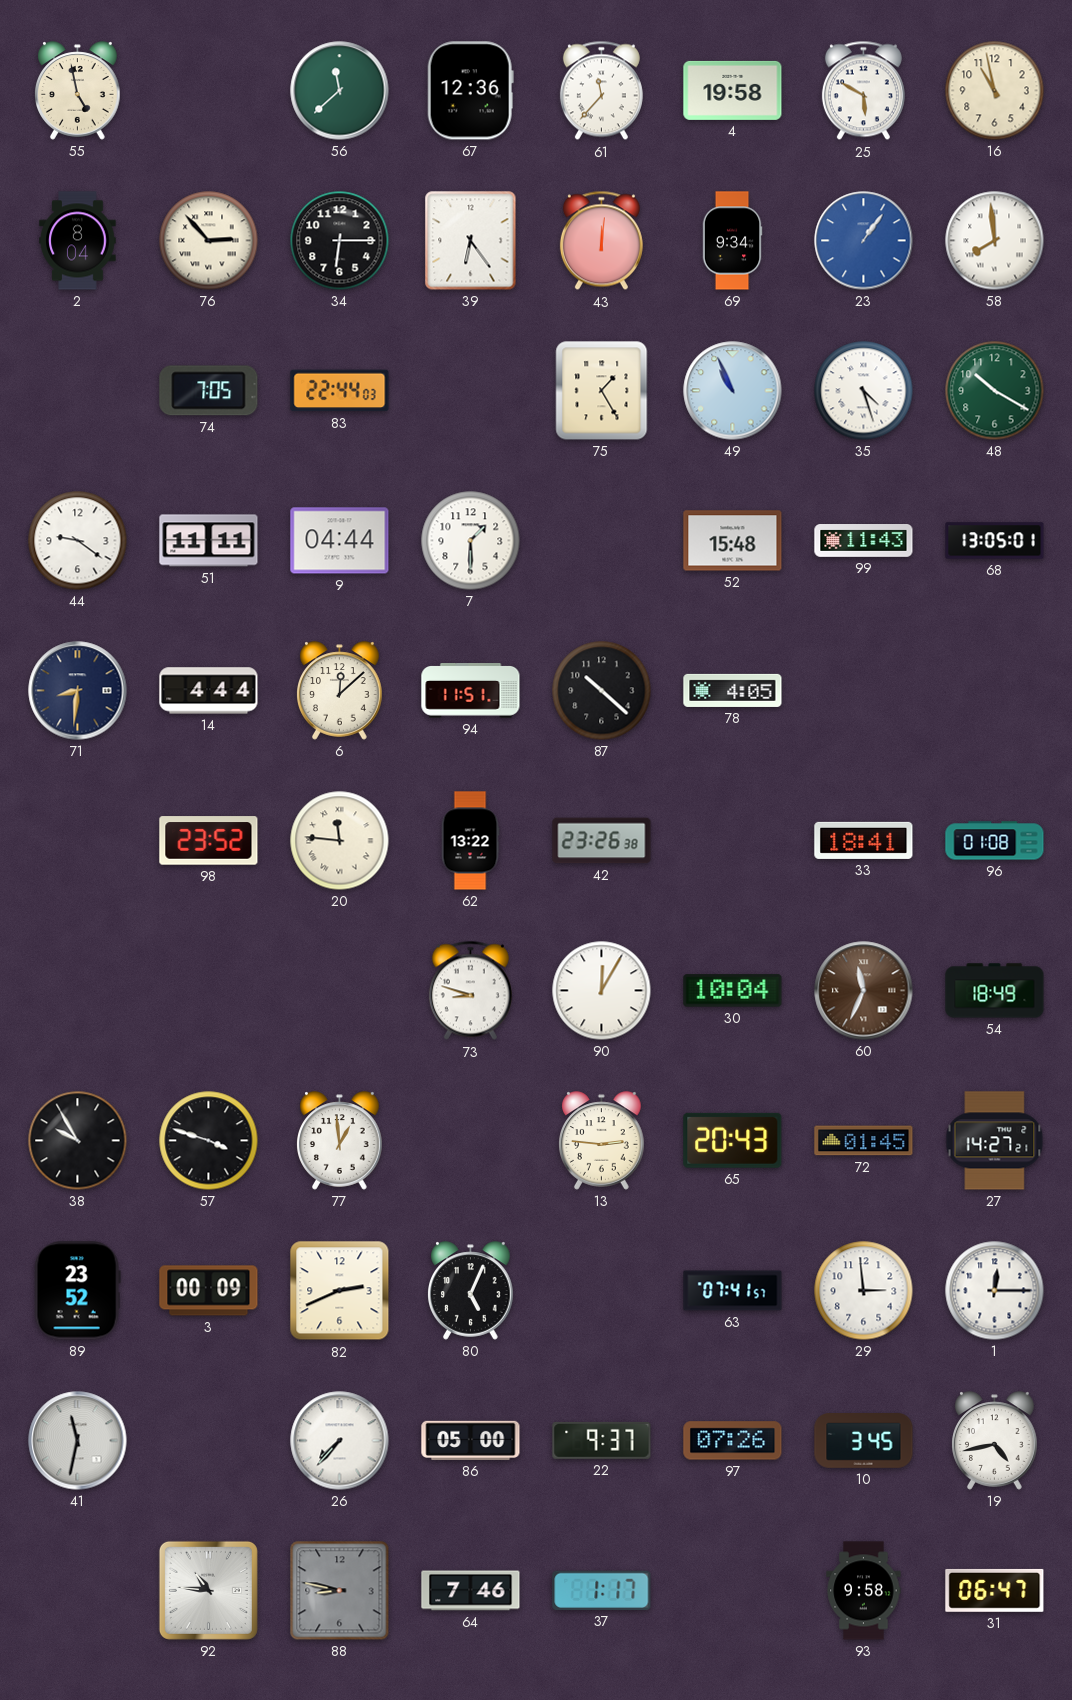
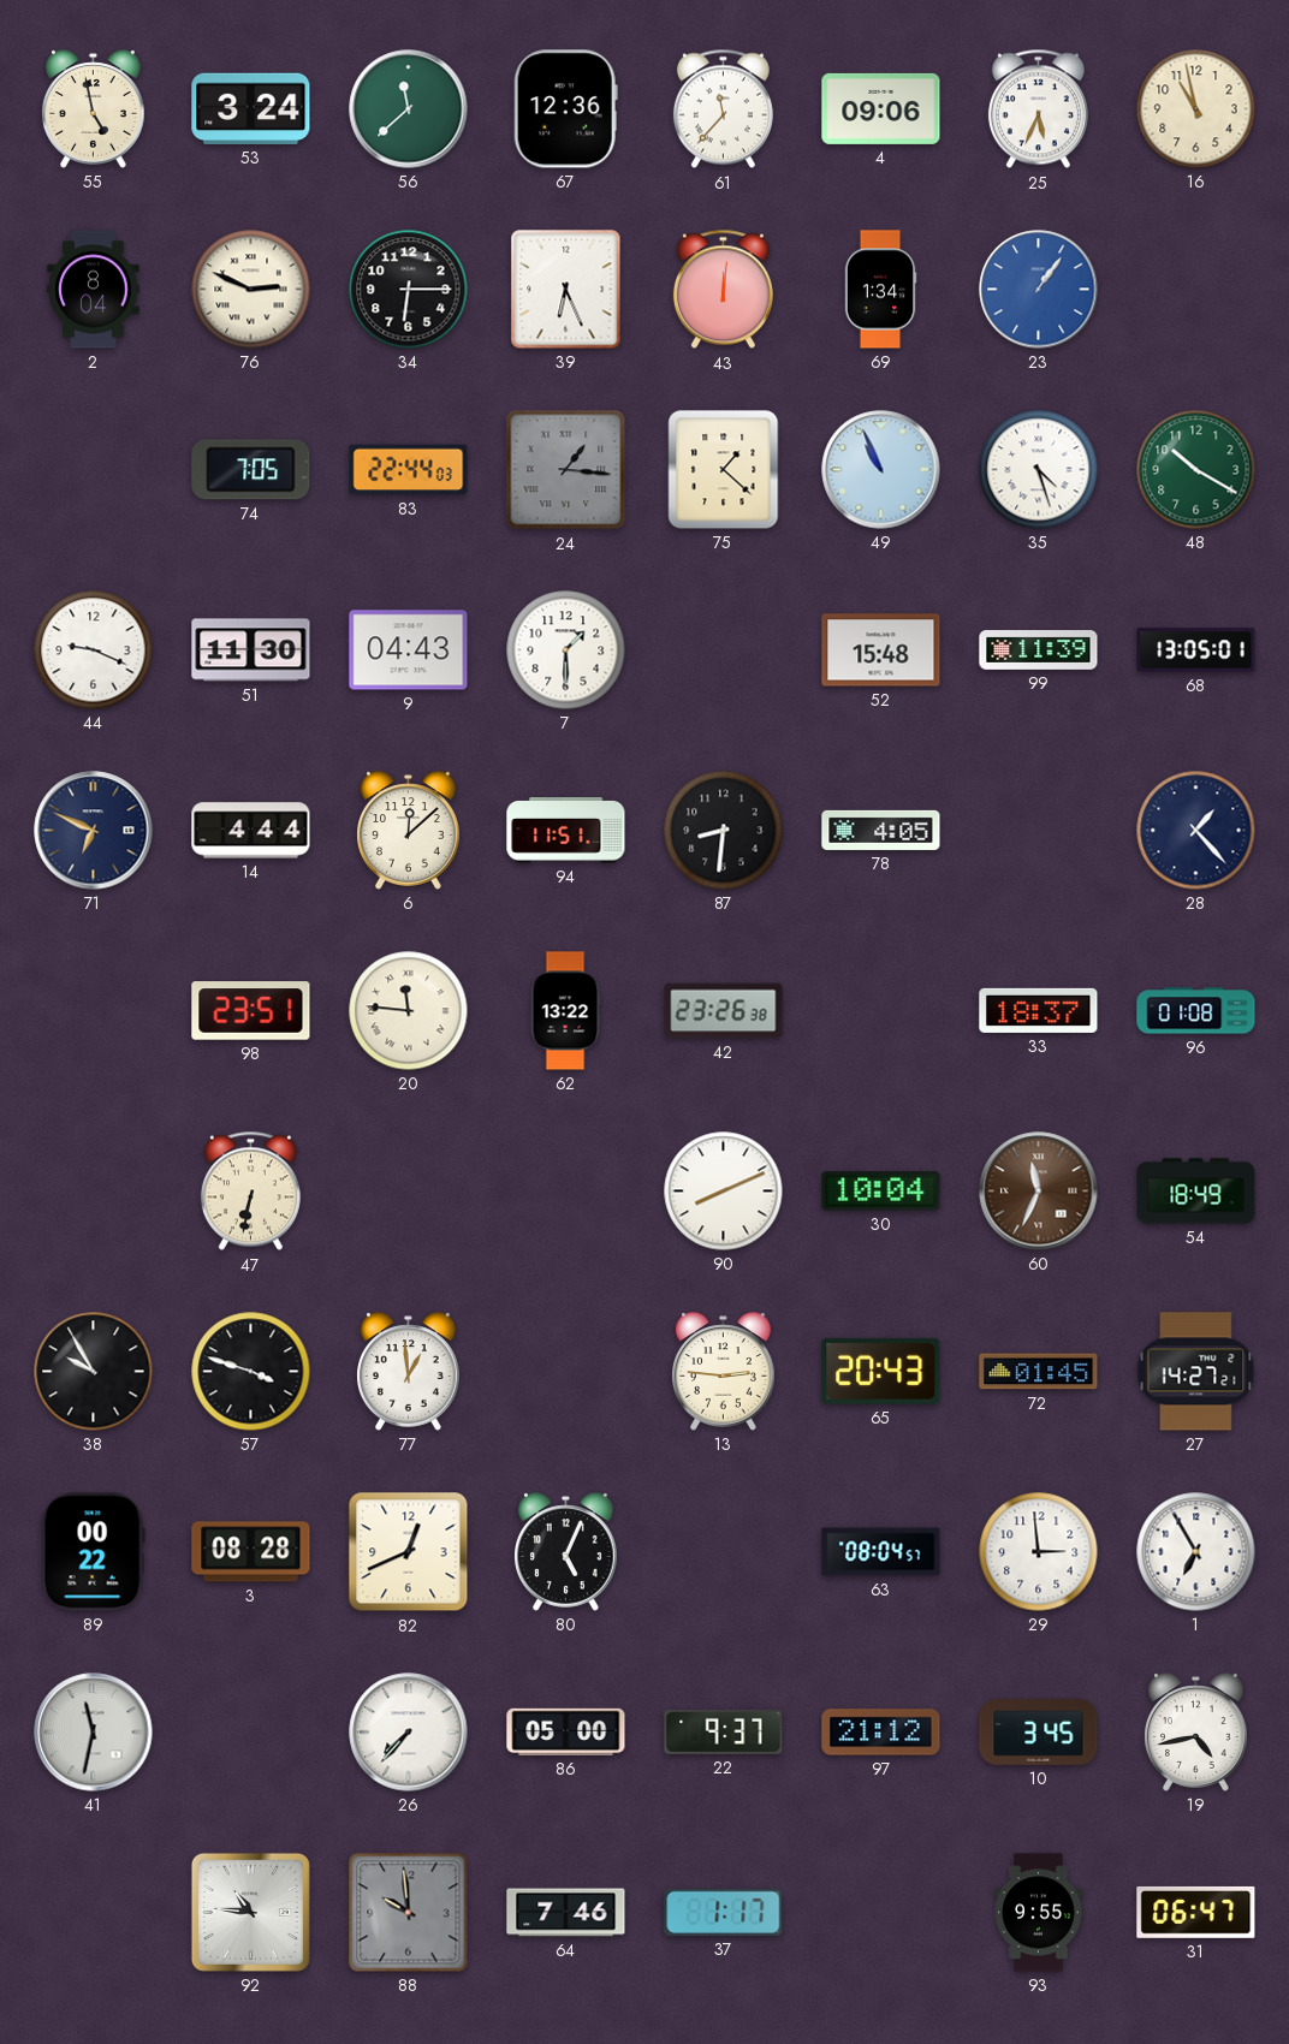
53: none -> 3:24
4: 19:58 -> 09:06
25: 5:50 -> 5:34
76: 2:53 -> 2:49
39: 6:24 -> 6:26
69: 9:34 -> 1:34
58: 7:59 -> none
24: none -> 1:16
75: 1:25 -> 1:22
44: 9:21 -> 9:19
51: 11:11 -> 11:30
9: 04:44 -> 04:43
99: 11:43 -> 11:39
71: 8:31 -> 6:49
87: 10:22 -> 8:31
28: none -> 1:23
98: 23:52 -> 23:51
33: 18:41 -> 18:37
47: none -> 6:32
73: 8:48 -> none
90: 12:05 -> 8:11
89: 23:52 -> 00:22
3: 00:09 -> 08:28
82: 2:41 -> 12:41
63: 07:41 -> 08:04
1: 12:15 -> 6:55
97: 07:26 -> 21:12
88: 8:47 -> 9:59
93: 9:58 -> 9:55
